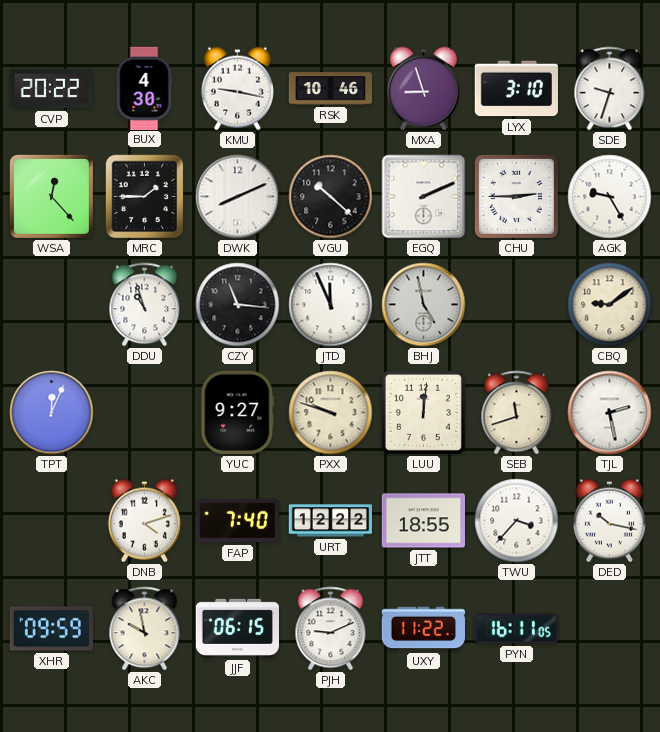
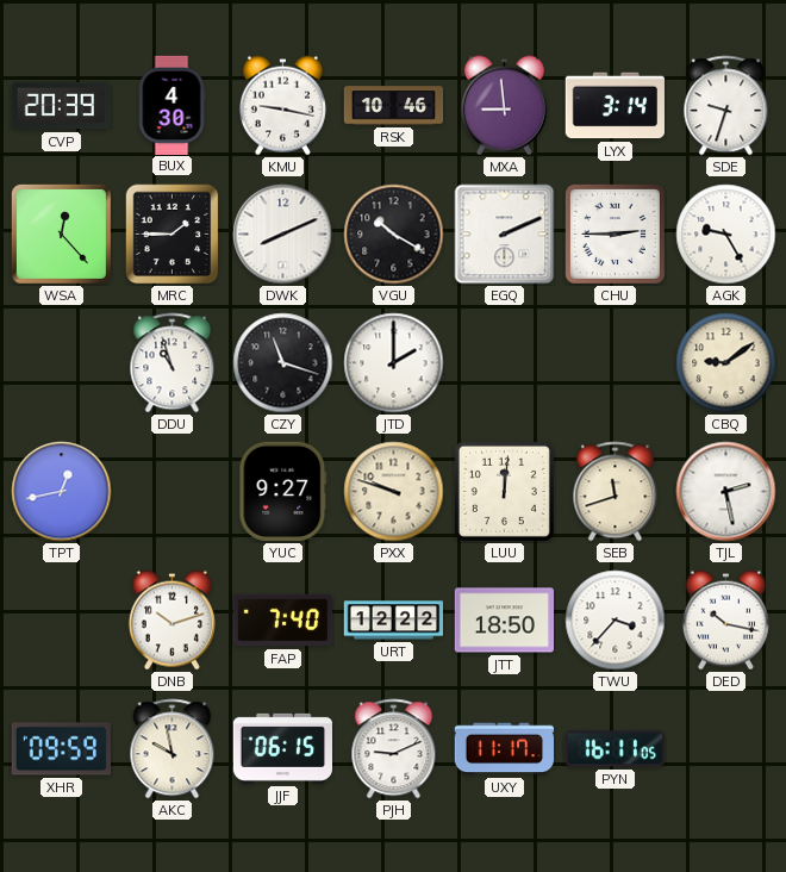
CVP: 20:22 -> 20:39
MXA: 8:57 -> 8:59
LYX: 3:10 -> 3:14
VGU: 10:22 -> 10:20
CZY: 11:16 -> 11:18
JTD: 11:56 -> 2:00
BHJ: 4:58 -> none
TPT: 12:04 -> 12:43
DNB: 4:12 -> 10:12
JTT: 18:55 -> 18:50
UXY: 11:22 -> 11:17
